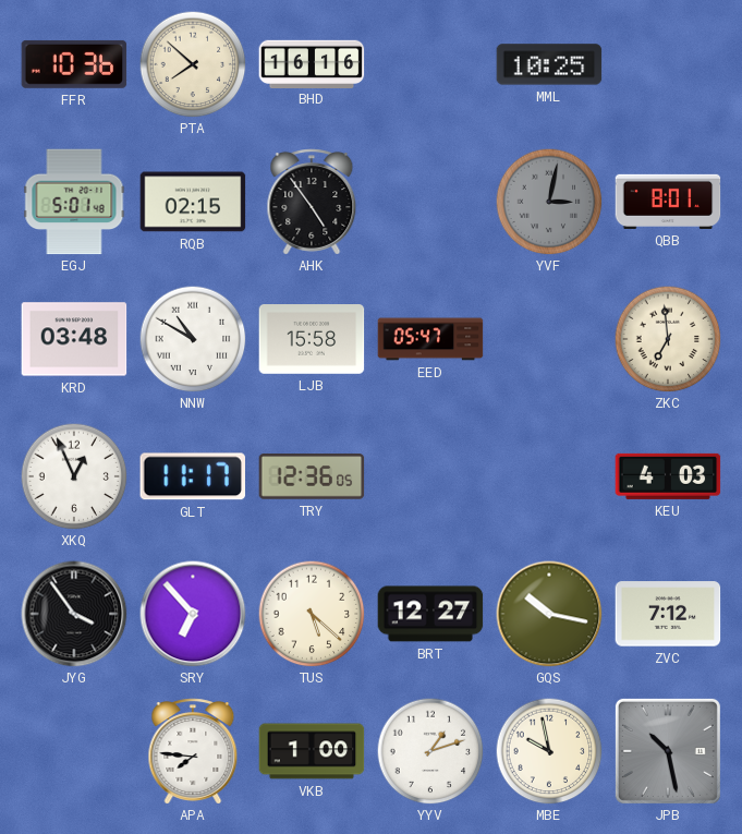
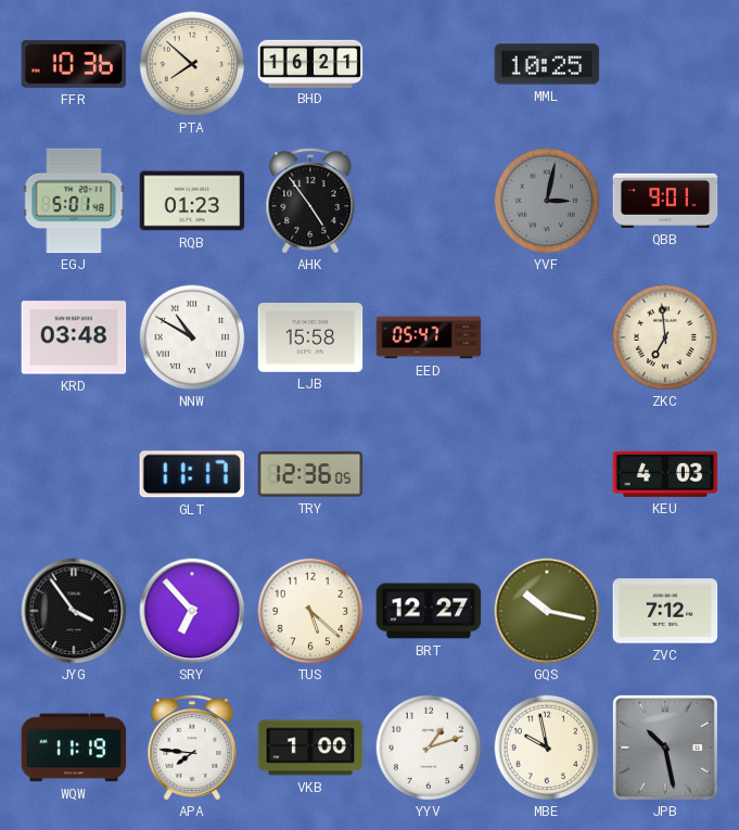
BHD: 16:16 -> 16:21
RQB: 02:15 -> 01:23
QBB: 8:01 -> 9:01
XKQ: 12:56 -> none
WQW: none -> 11:19
